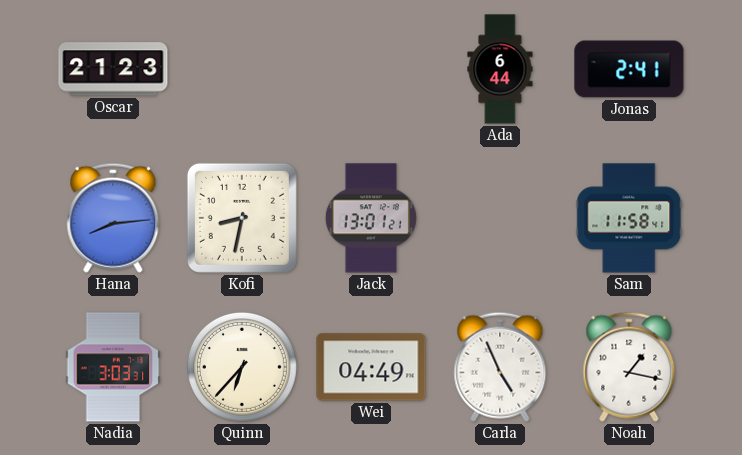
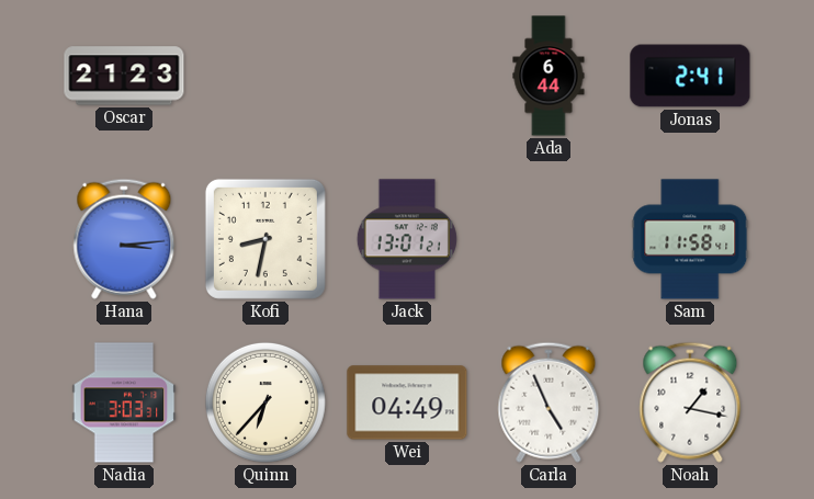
Hana: 8:14 -> 3:14
